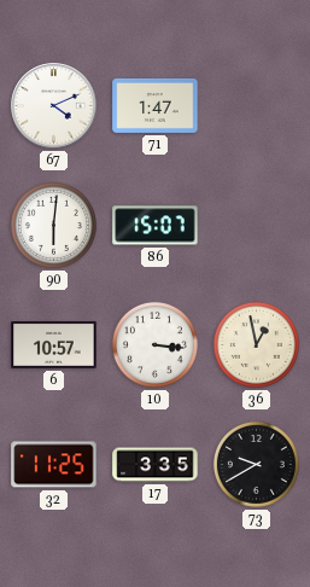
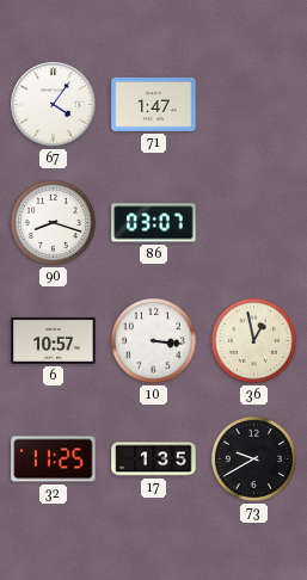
67: 4:11 -> 4:06
90: 6:01 -> 8:18
86: 15:07 -> 03:07
17: 3:35 -> 1:35
